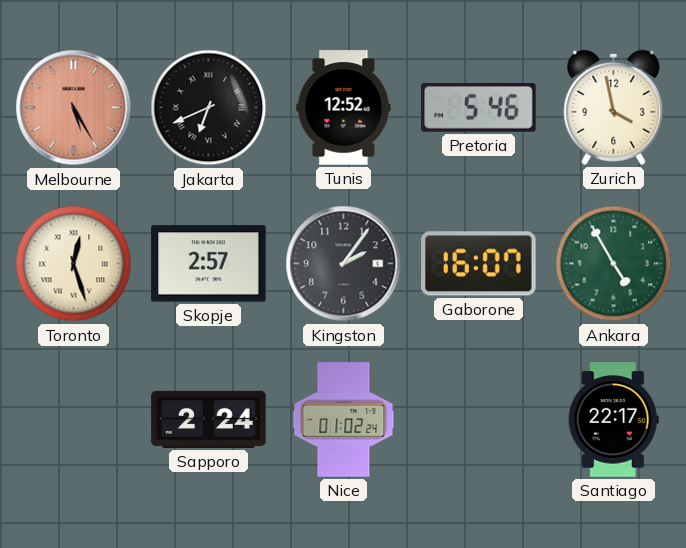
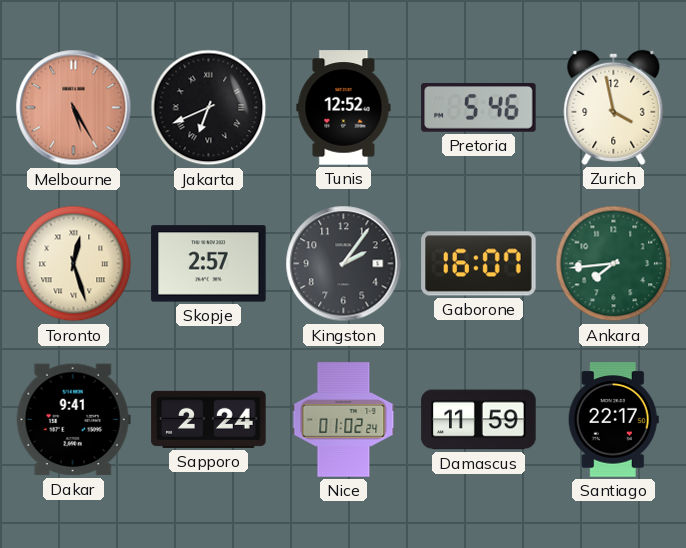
Ankara: 4:55 -> 7:44
Dakar: none -> 9:41
Damascus: none -> 11:59
